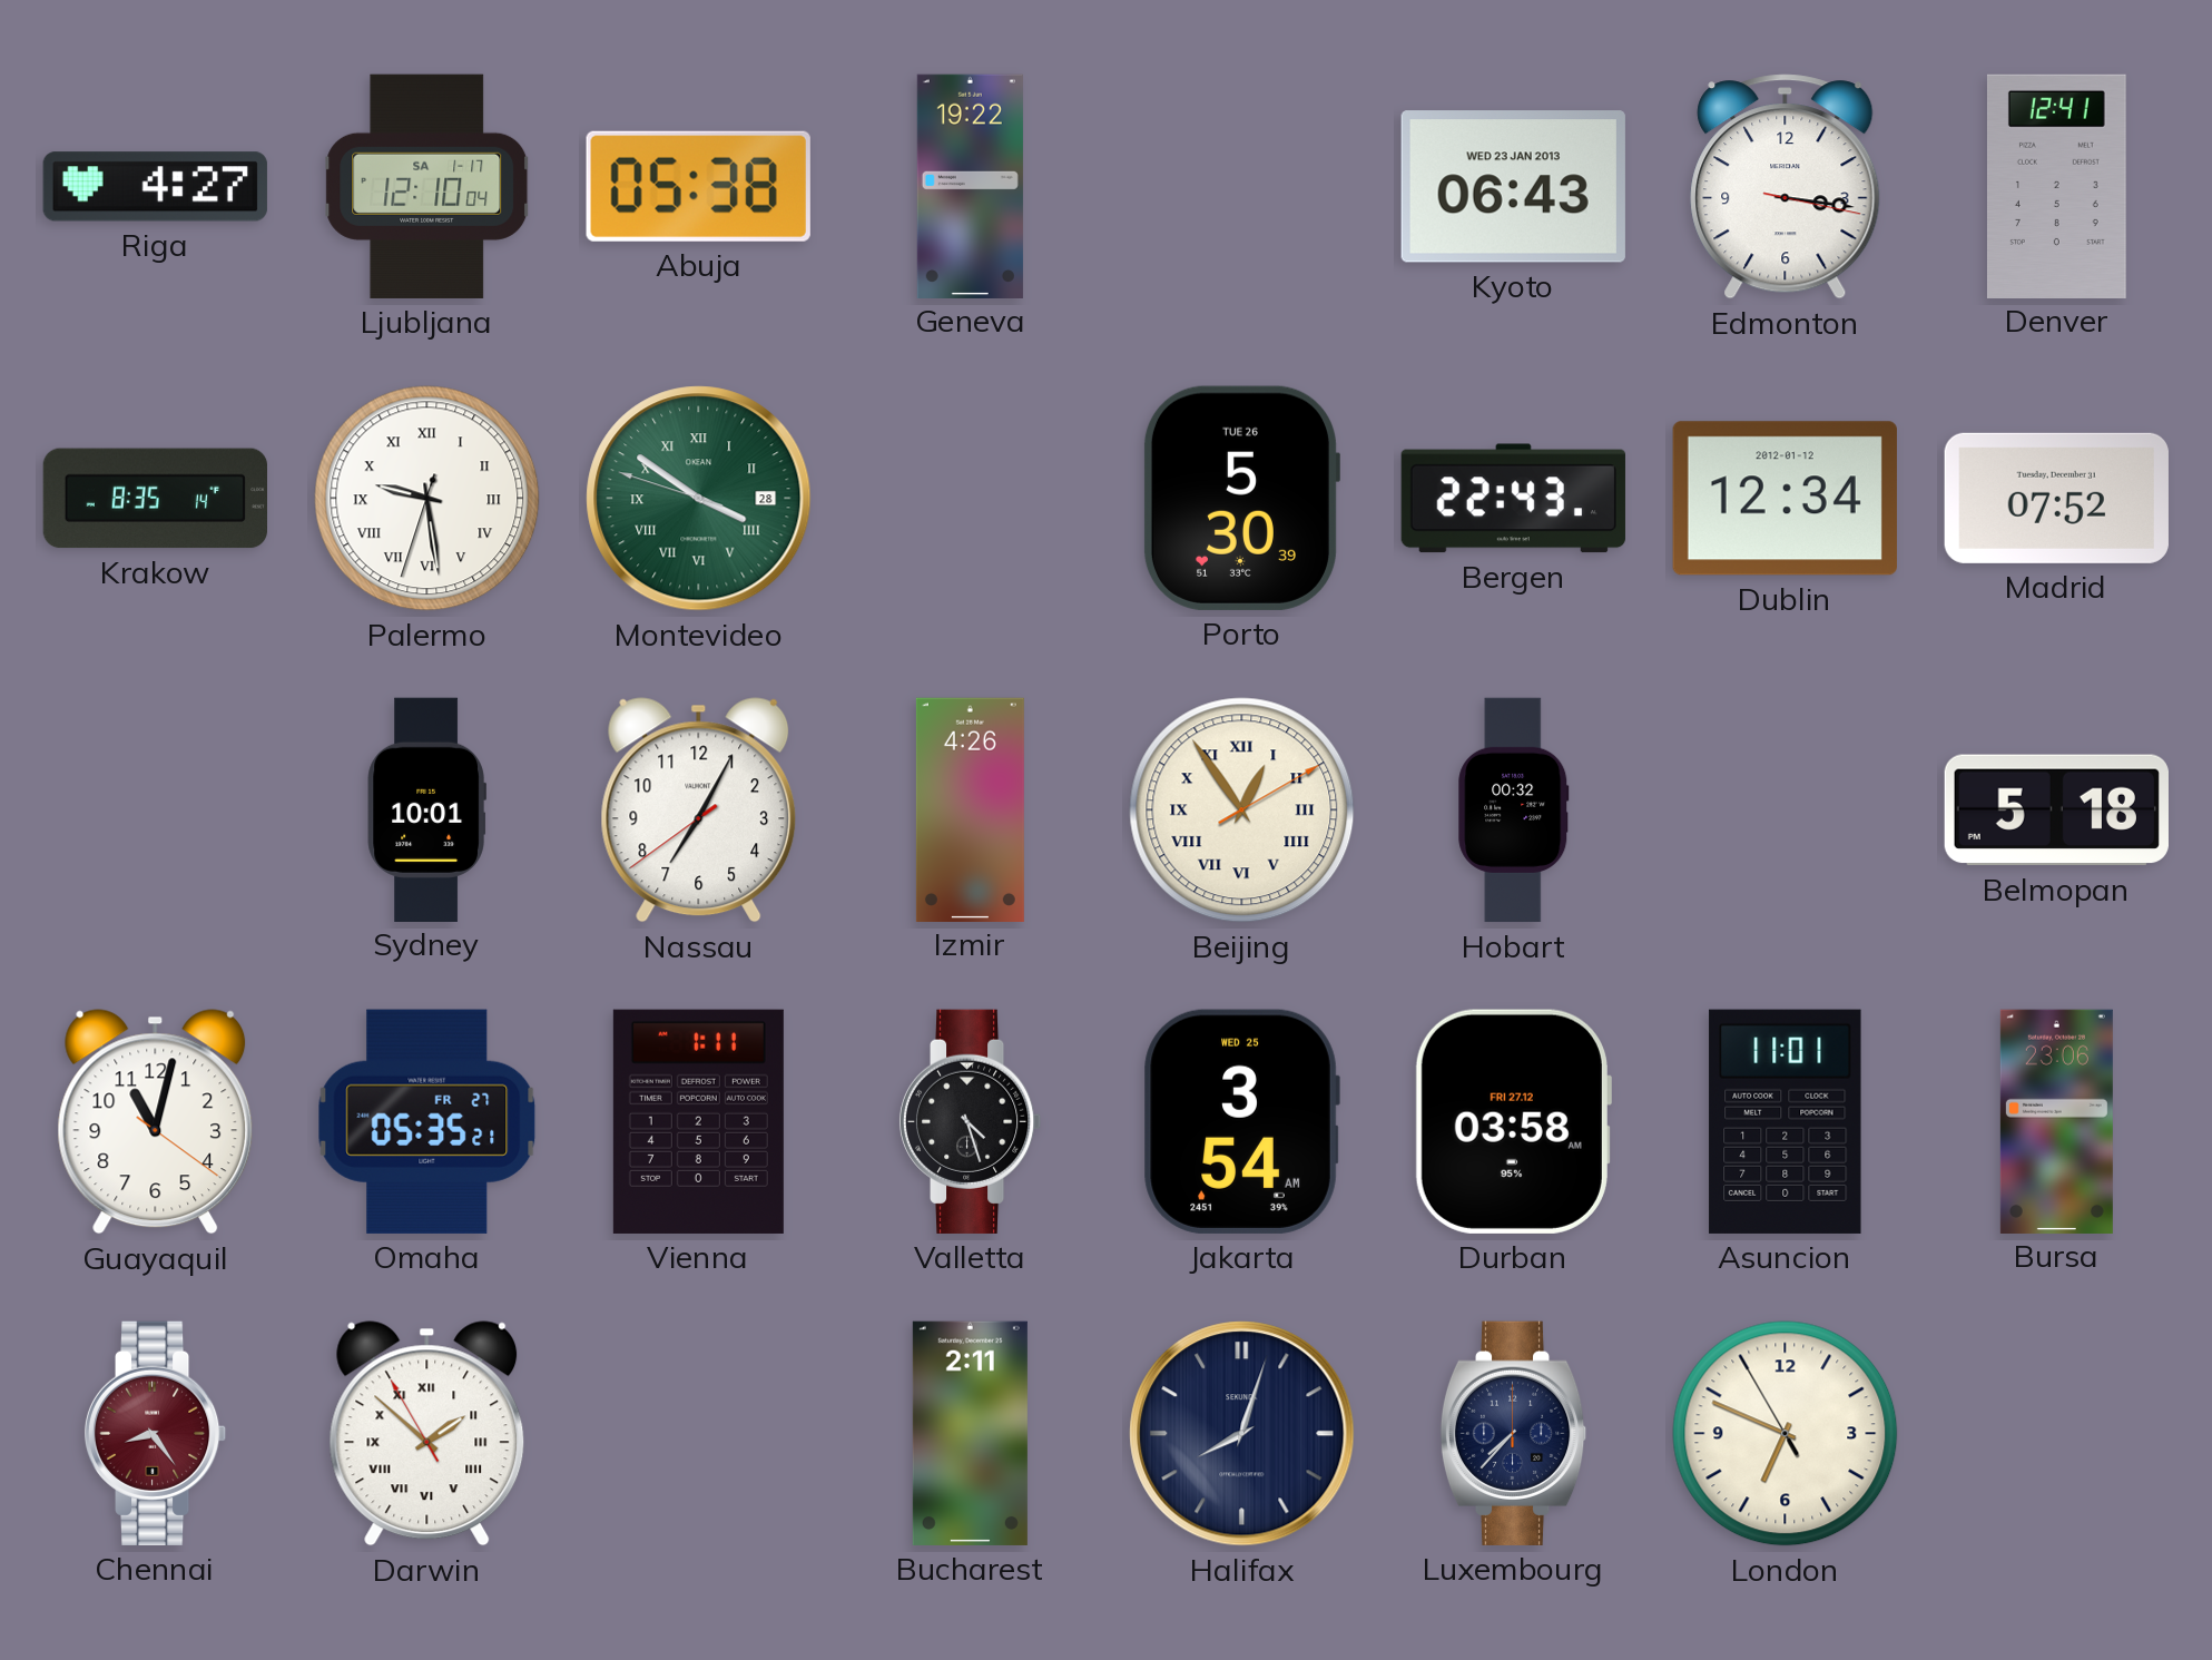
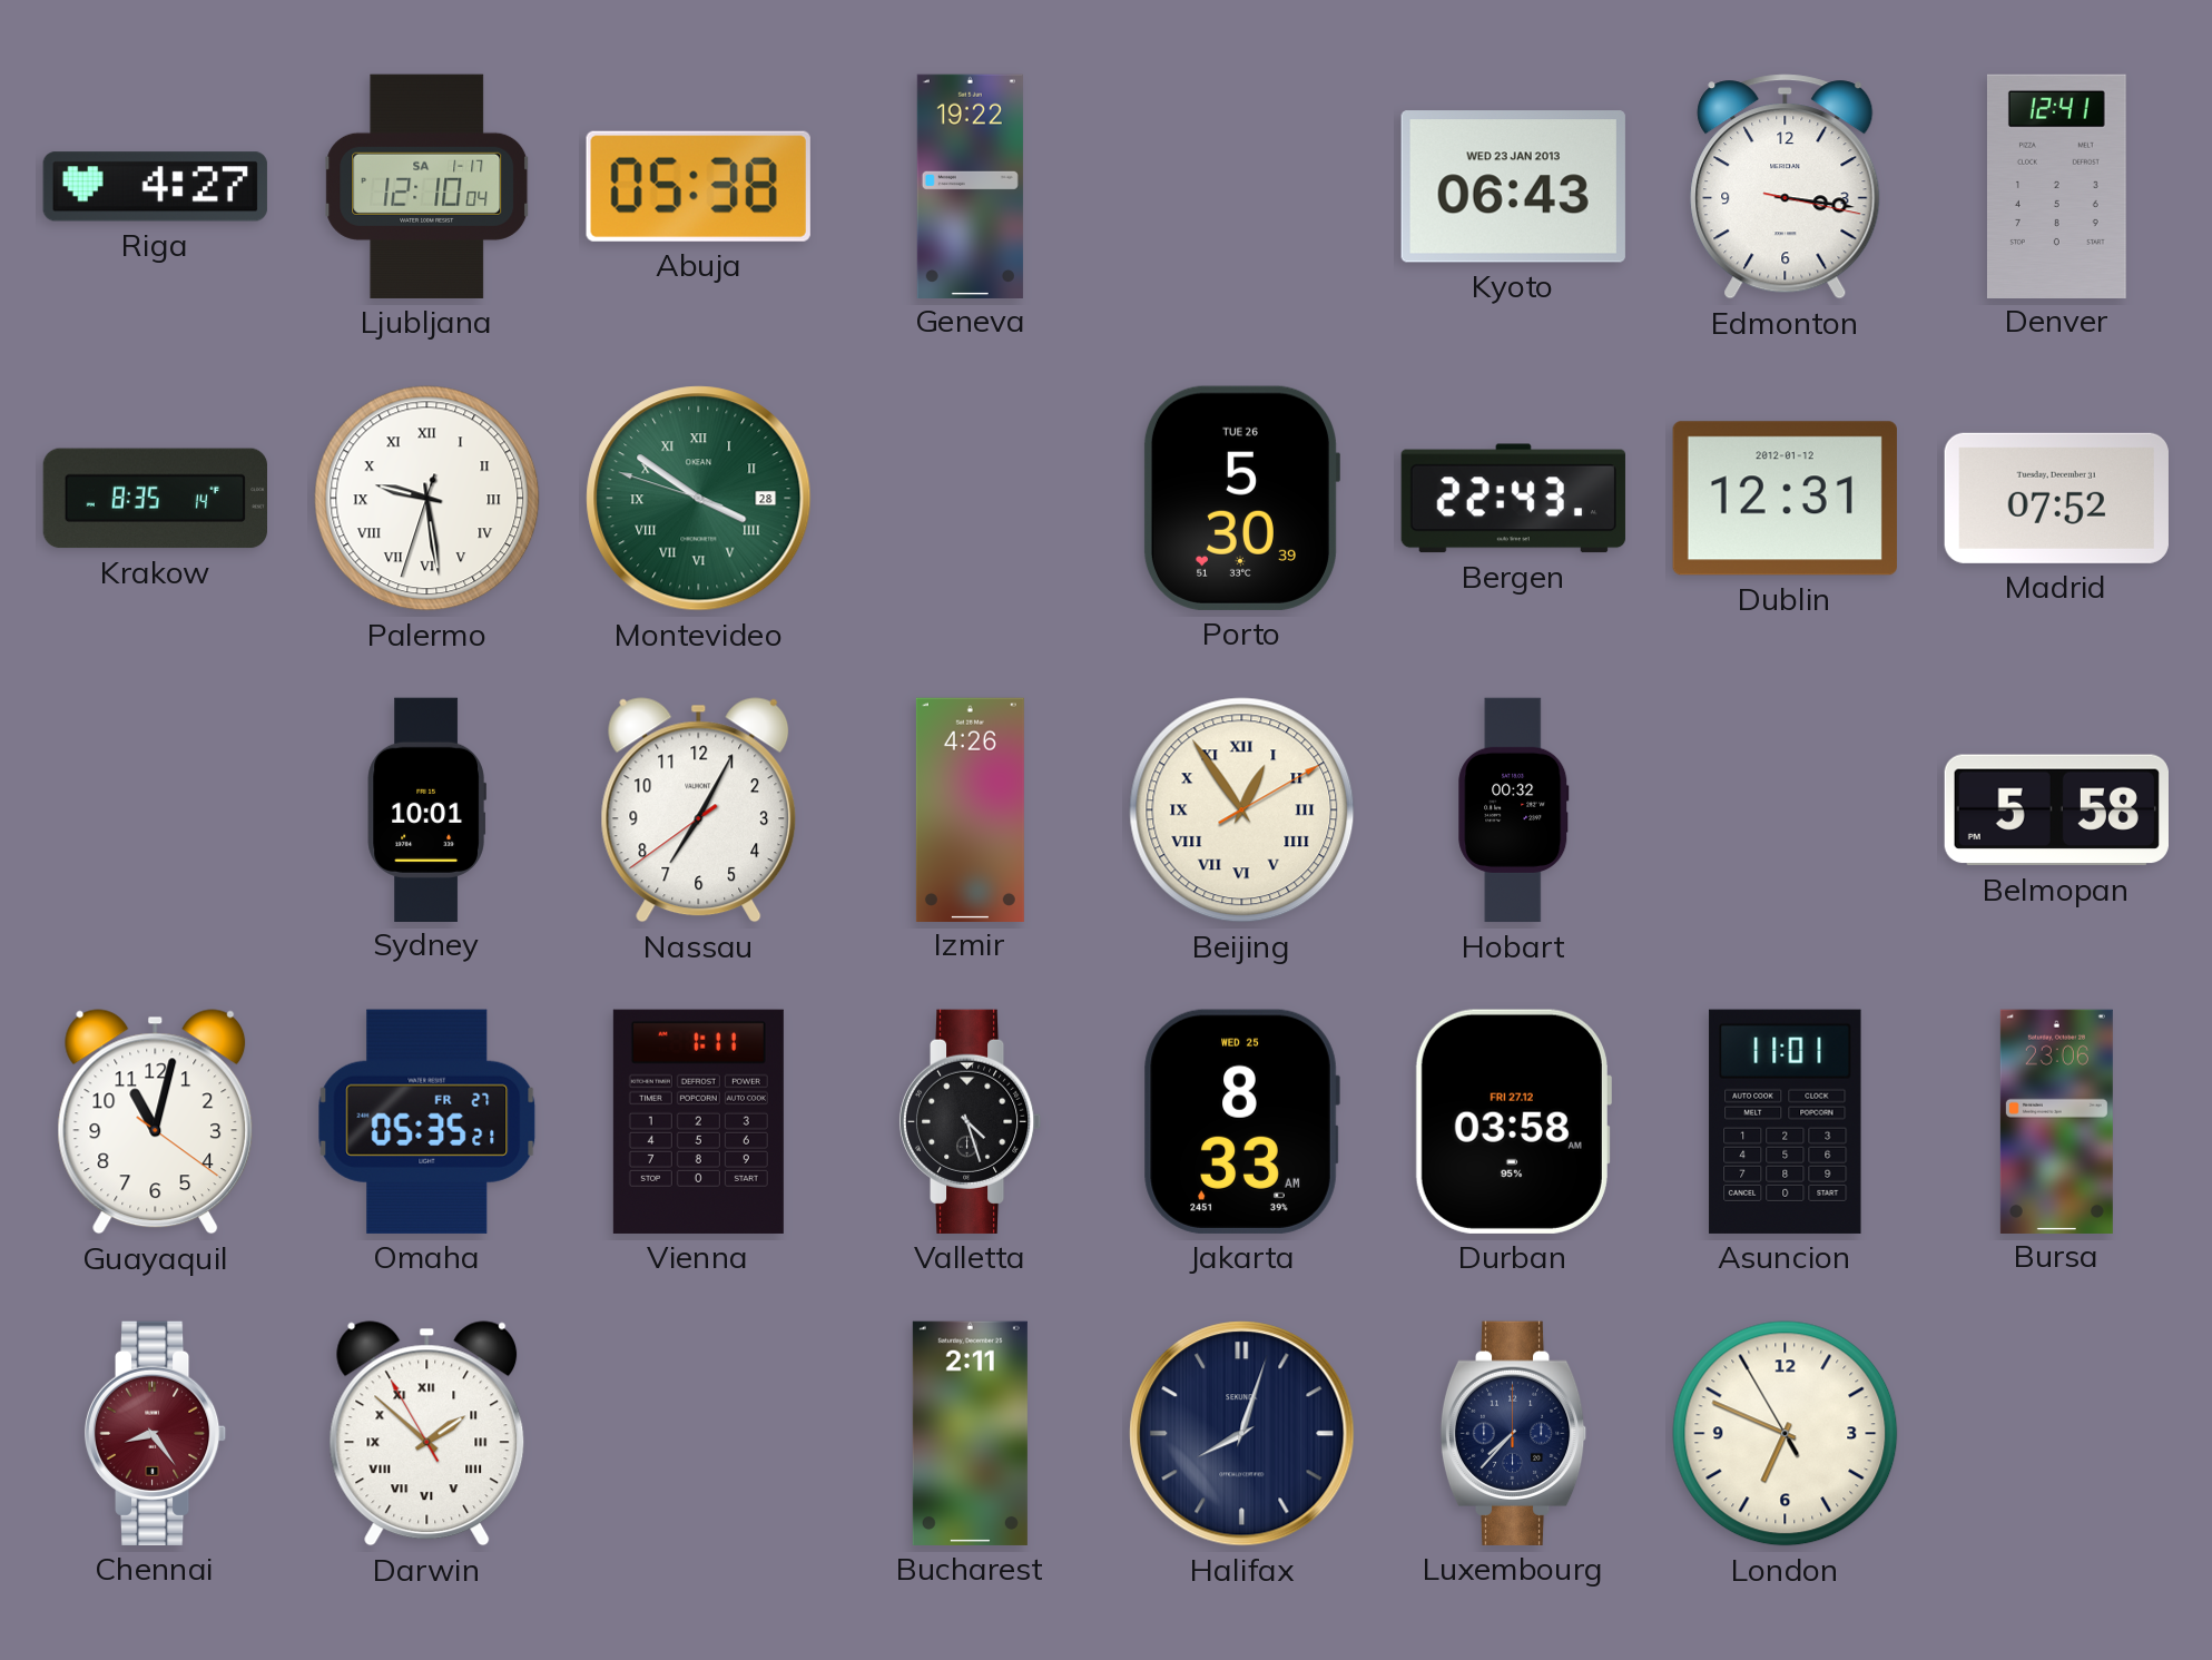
Dublin: 12:34 -> 12:31
Belmopan: 5:18 -> 5:58
Jakarta: 3:54 -> 8:33
